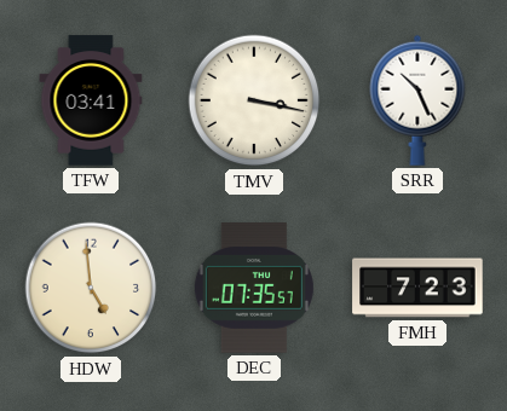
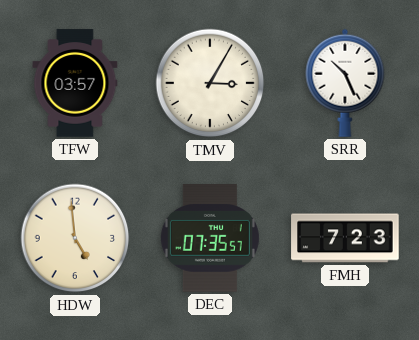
TFW: 03:41 -> 03:57
TMV: 3:17 -> 3:05
